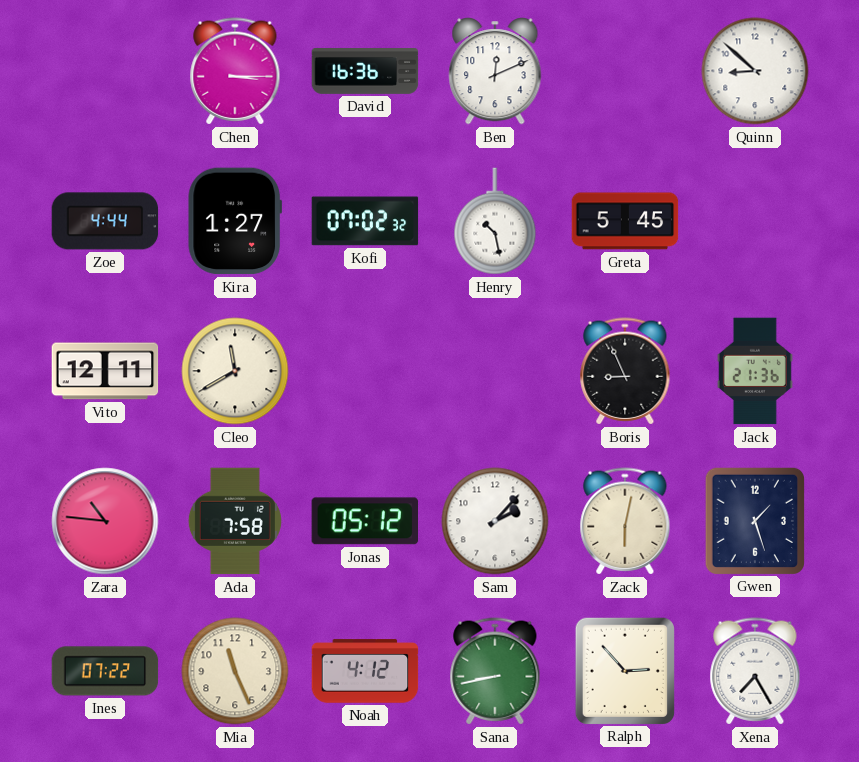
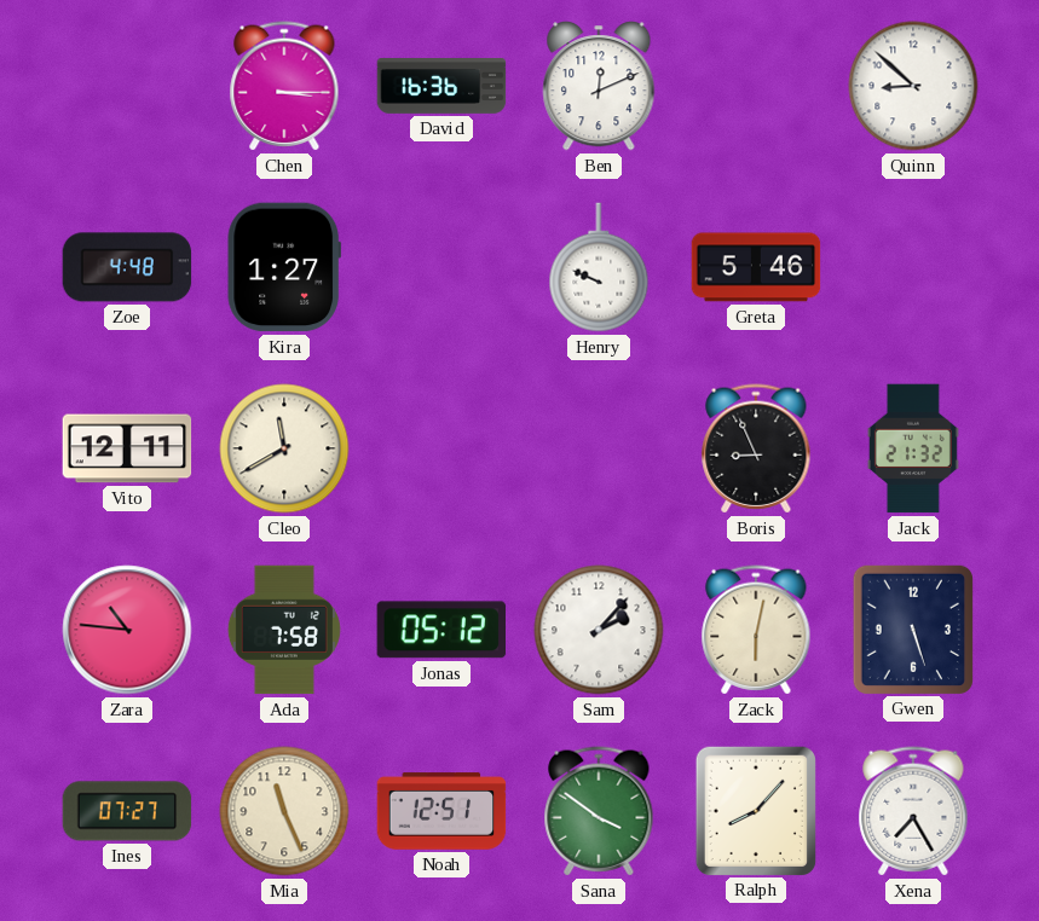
Zoe: 4:44 -> 4:48
Kofi: 07:02 -> none
Henry: 10:28 -> 9:49
Greta: 5:45 -> 5:46
Jack: 21:36 -> 21:32
Gwen: 1:27 -> 5:27
Ines: 07:22 -> 07:27
Noah: 4:12 -> 12:51
Sana: 8:43 -> 3:51
Ralph: 2:53 -> 8:07
